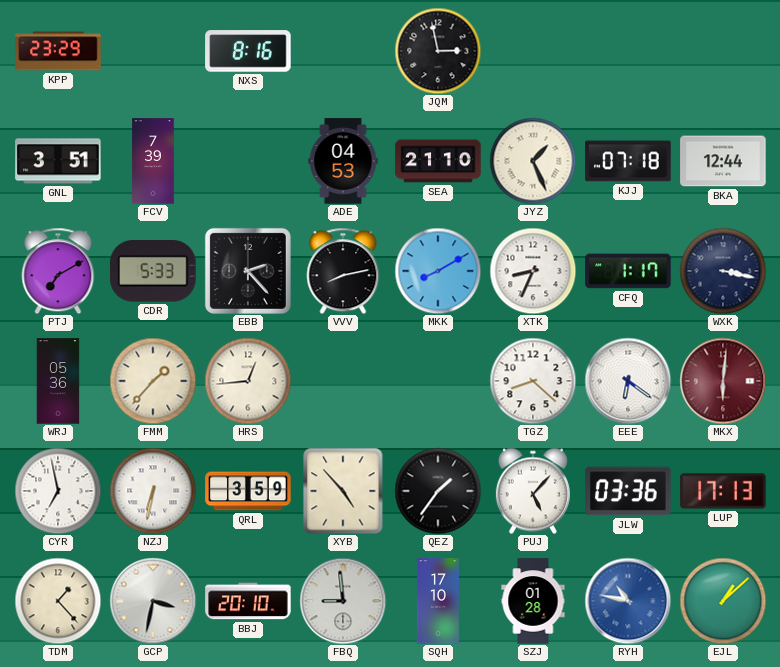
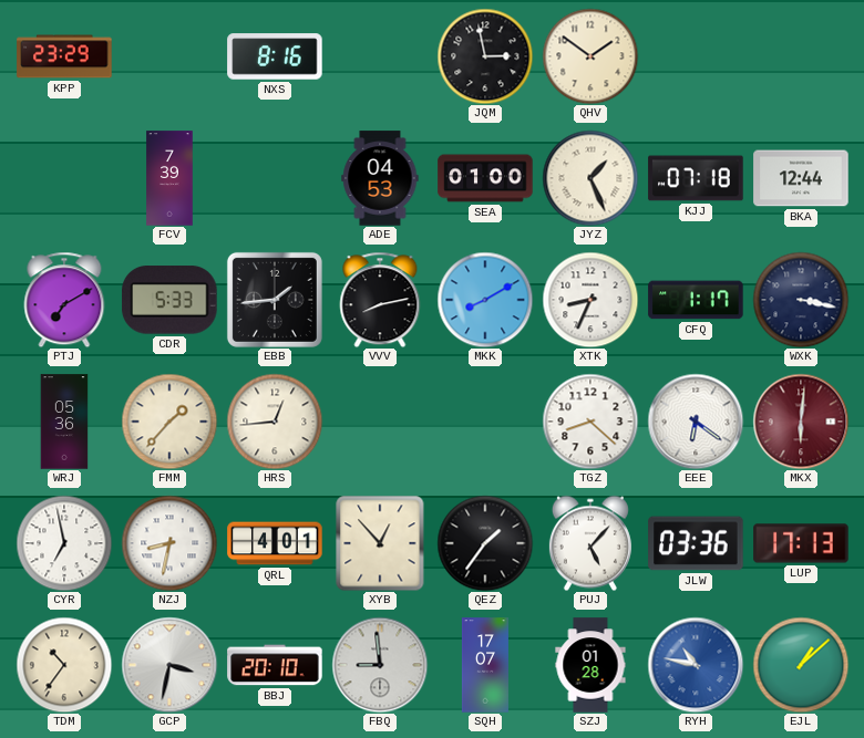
QHV: none -> 1:51
GNL: 3:51 -> none
SEA: 21:10 -> 01:00
EBB: 2:23 -> 1:44
NZJ: 6:32 -> 8:32
QRL: 3:59 -> 4:01
XYB: 4:53 -> 12:53
TDM: 1:23 -> 10:36
SQH: 17:10 -> 17:07
